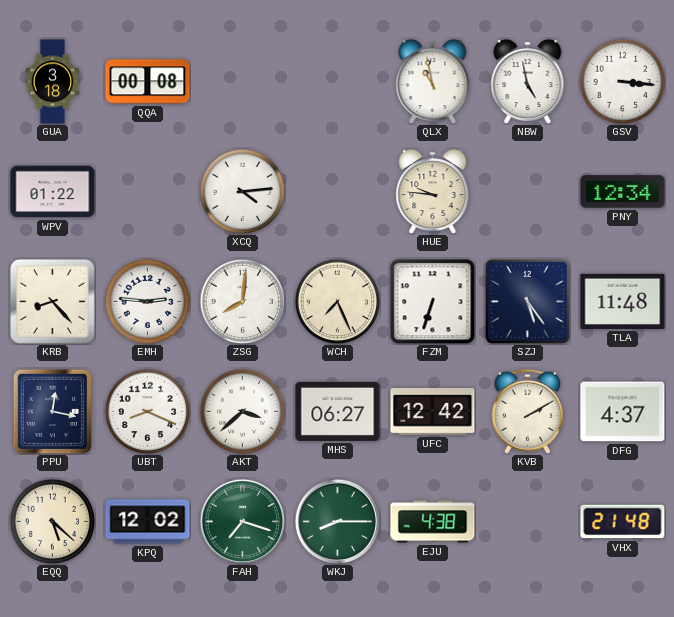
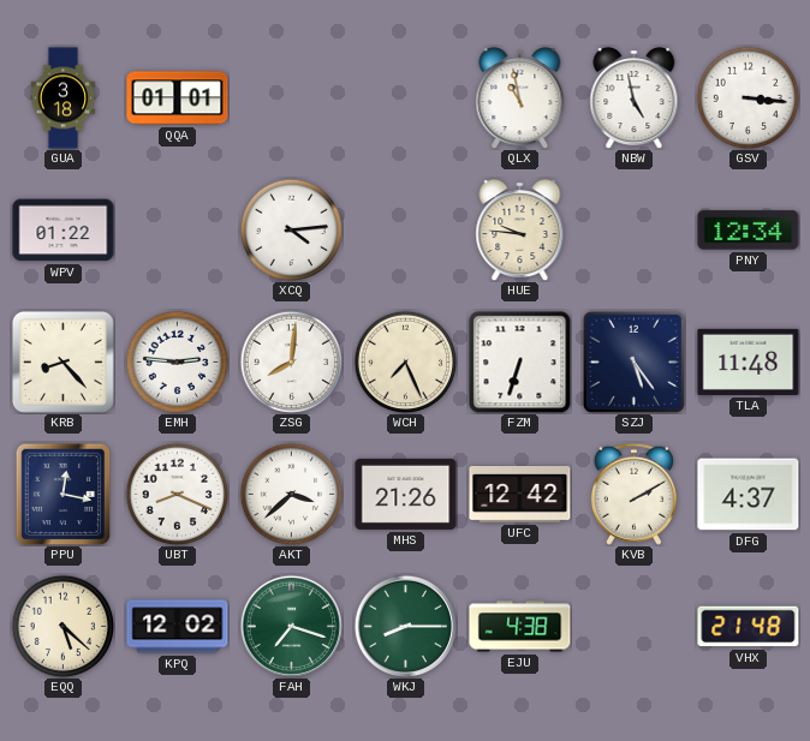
QQA: 00:08 -> 01:01
MHS: 06:27 -> 21:26
